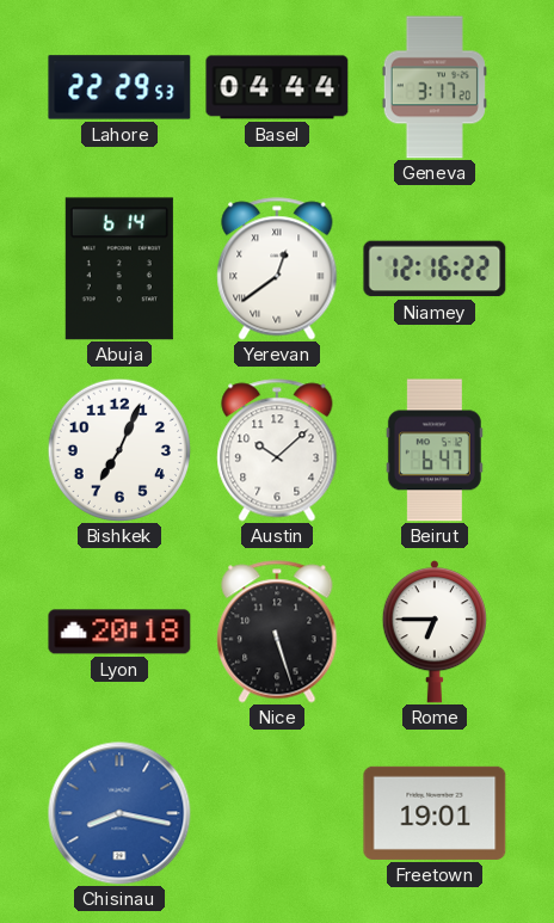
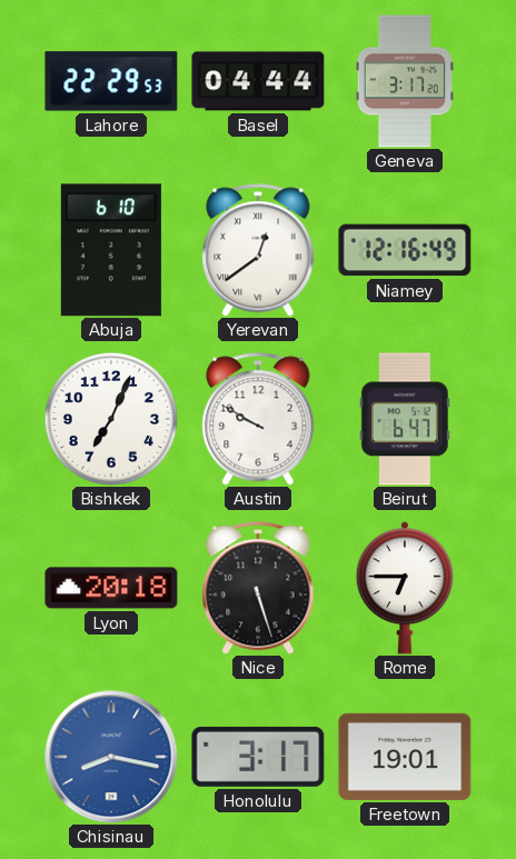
Abuja: 6:14 -> 6:10
Niamey: 12:16:22 -> 12:16:49
Austin: 10:08 -> 9:50
Honolulu: none -> 3:17
